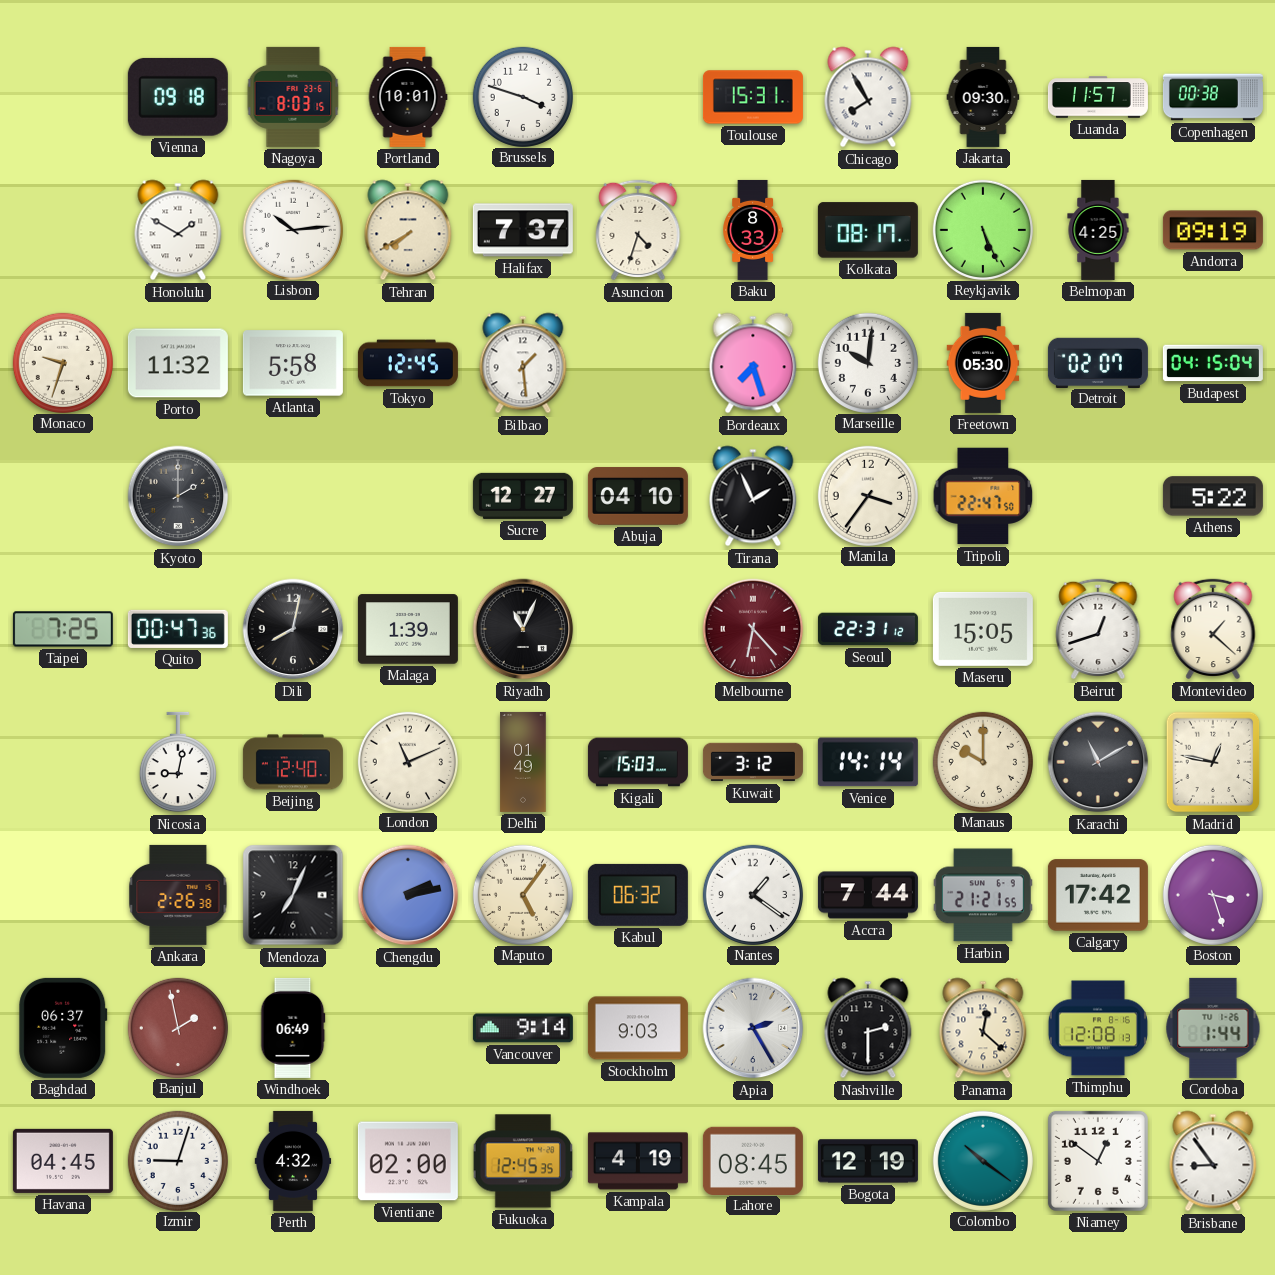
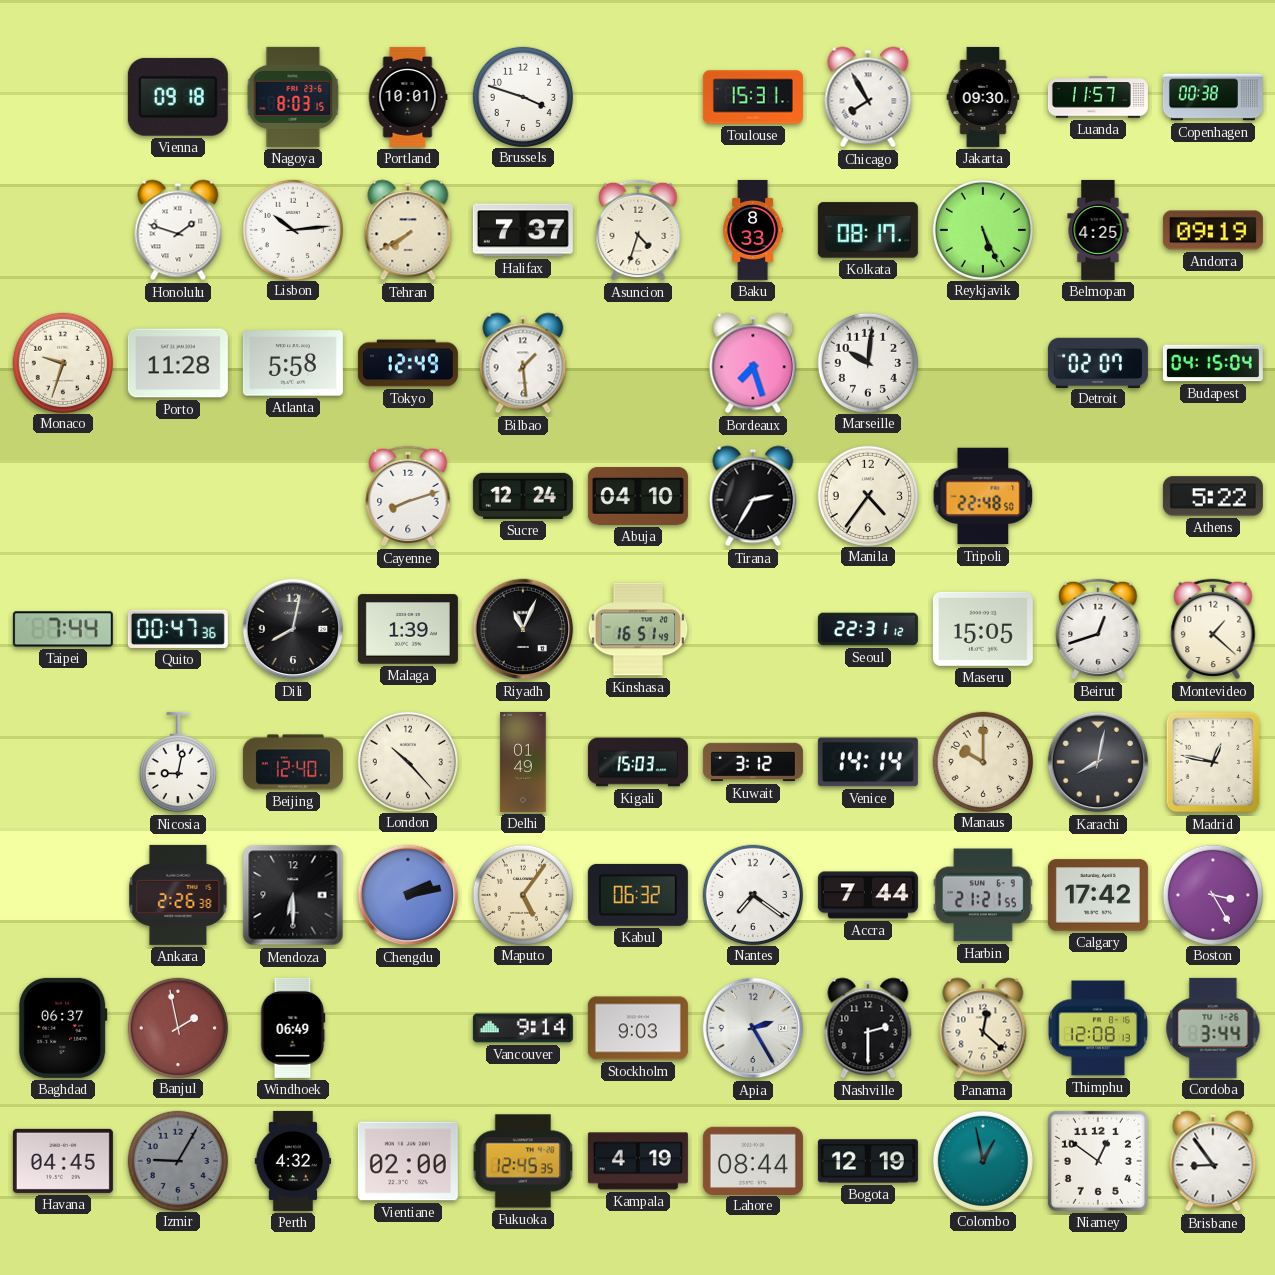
Honolulu: 1:50 -> 1:48
Porto: 11:32 -> 11:28
Tokyo: 12:45 -> 12:49
Freetown: 05:30 -> none
Kyoto: 2:00 -> none
Cayenne: none -> 8:12
Sucre: 12:27 -> 12:24
Tirana: 1:56 -> 2:35
Manila: 3:36 -> 4:36
Tripoli: 22:47 -> 22:48
Taipei: 7:25 -> 7:44
Kinshasa: none -> 16:51
Melbourne: 6:23 -> none
London: 11:11 -> 10:23
Karachi: 11:10 -> 8:02
Mendoza: 7:04 -> 6:30
Nantes: 1:21 -> 7:21
Boston: 3:27 -> 3:25
Cordoba: 1:44 -> 3:44
Izmir: 9:03 -> 9:05
Izmir dial: white -> grey
Lahore: 08:45 -> 08:44
Colombo: 10:21 -> 12:58
